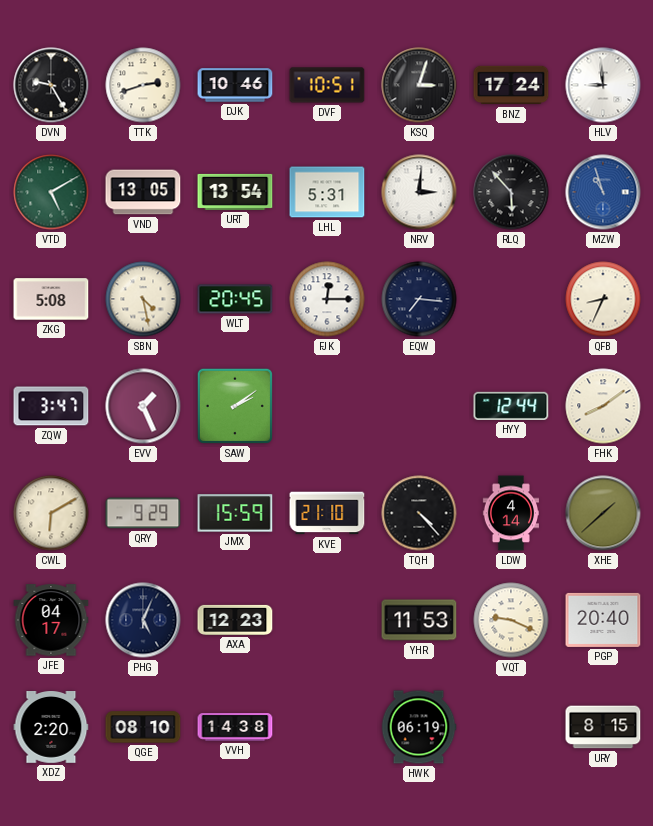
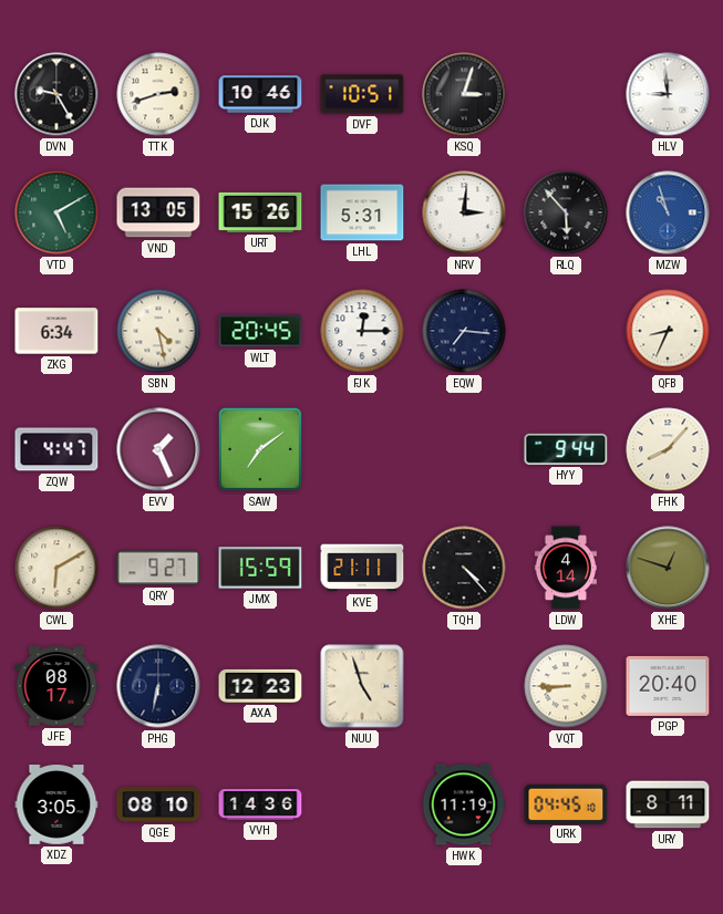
BNZ: 17:24 -> none
URT: 13:54 -> 15:26
ZKG: 5:08 -> 6:34
ZQW: 3:47 -> 4:47
SAW: 2:09 -> 7:09
HYY: 12:44 -> 9:44
FHK: 8:09 -> 8:07
QRY: 9:29 -> 9:27
KVE: 21:10 -> 21:11
XHE: 1:38 -> 12:48
JFE: 04:17 -> 08:17
PHG: 5:04 -> 6:32
NUU: none -> 4:57
YHR: 11:53 -> none
VQT: 9:19 -> 8:45
XDZ: 2:20 -> 3:05
VVH: 14:38 -> 14:36
HWK: 06:19 -> 11:19
URK: none -> 04:45
URY: 8:15 -> 8:11
